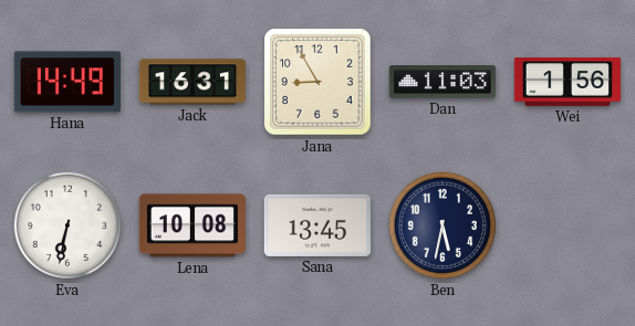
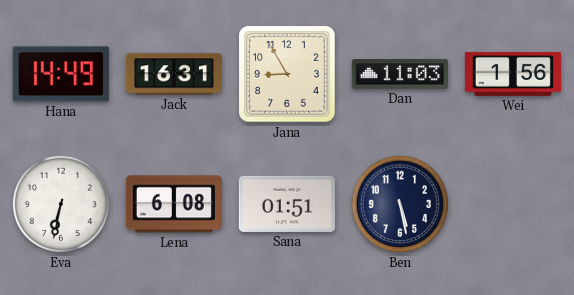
Lena: 10:08 -> 6:08
Sana: 13:45 -> 01:51
Ben: 5:32 -> 5:28
